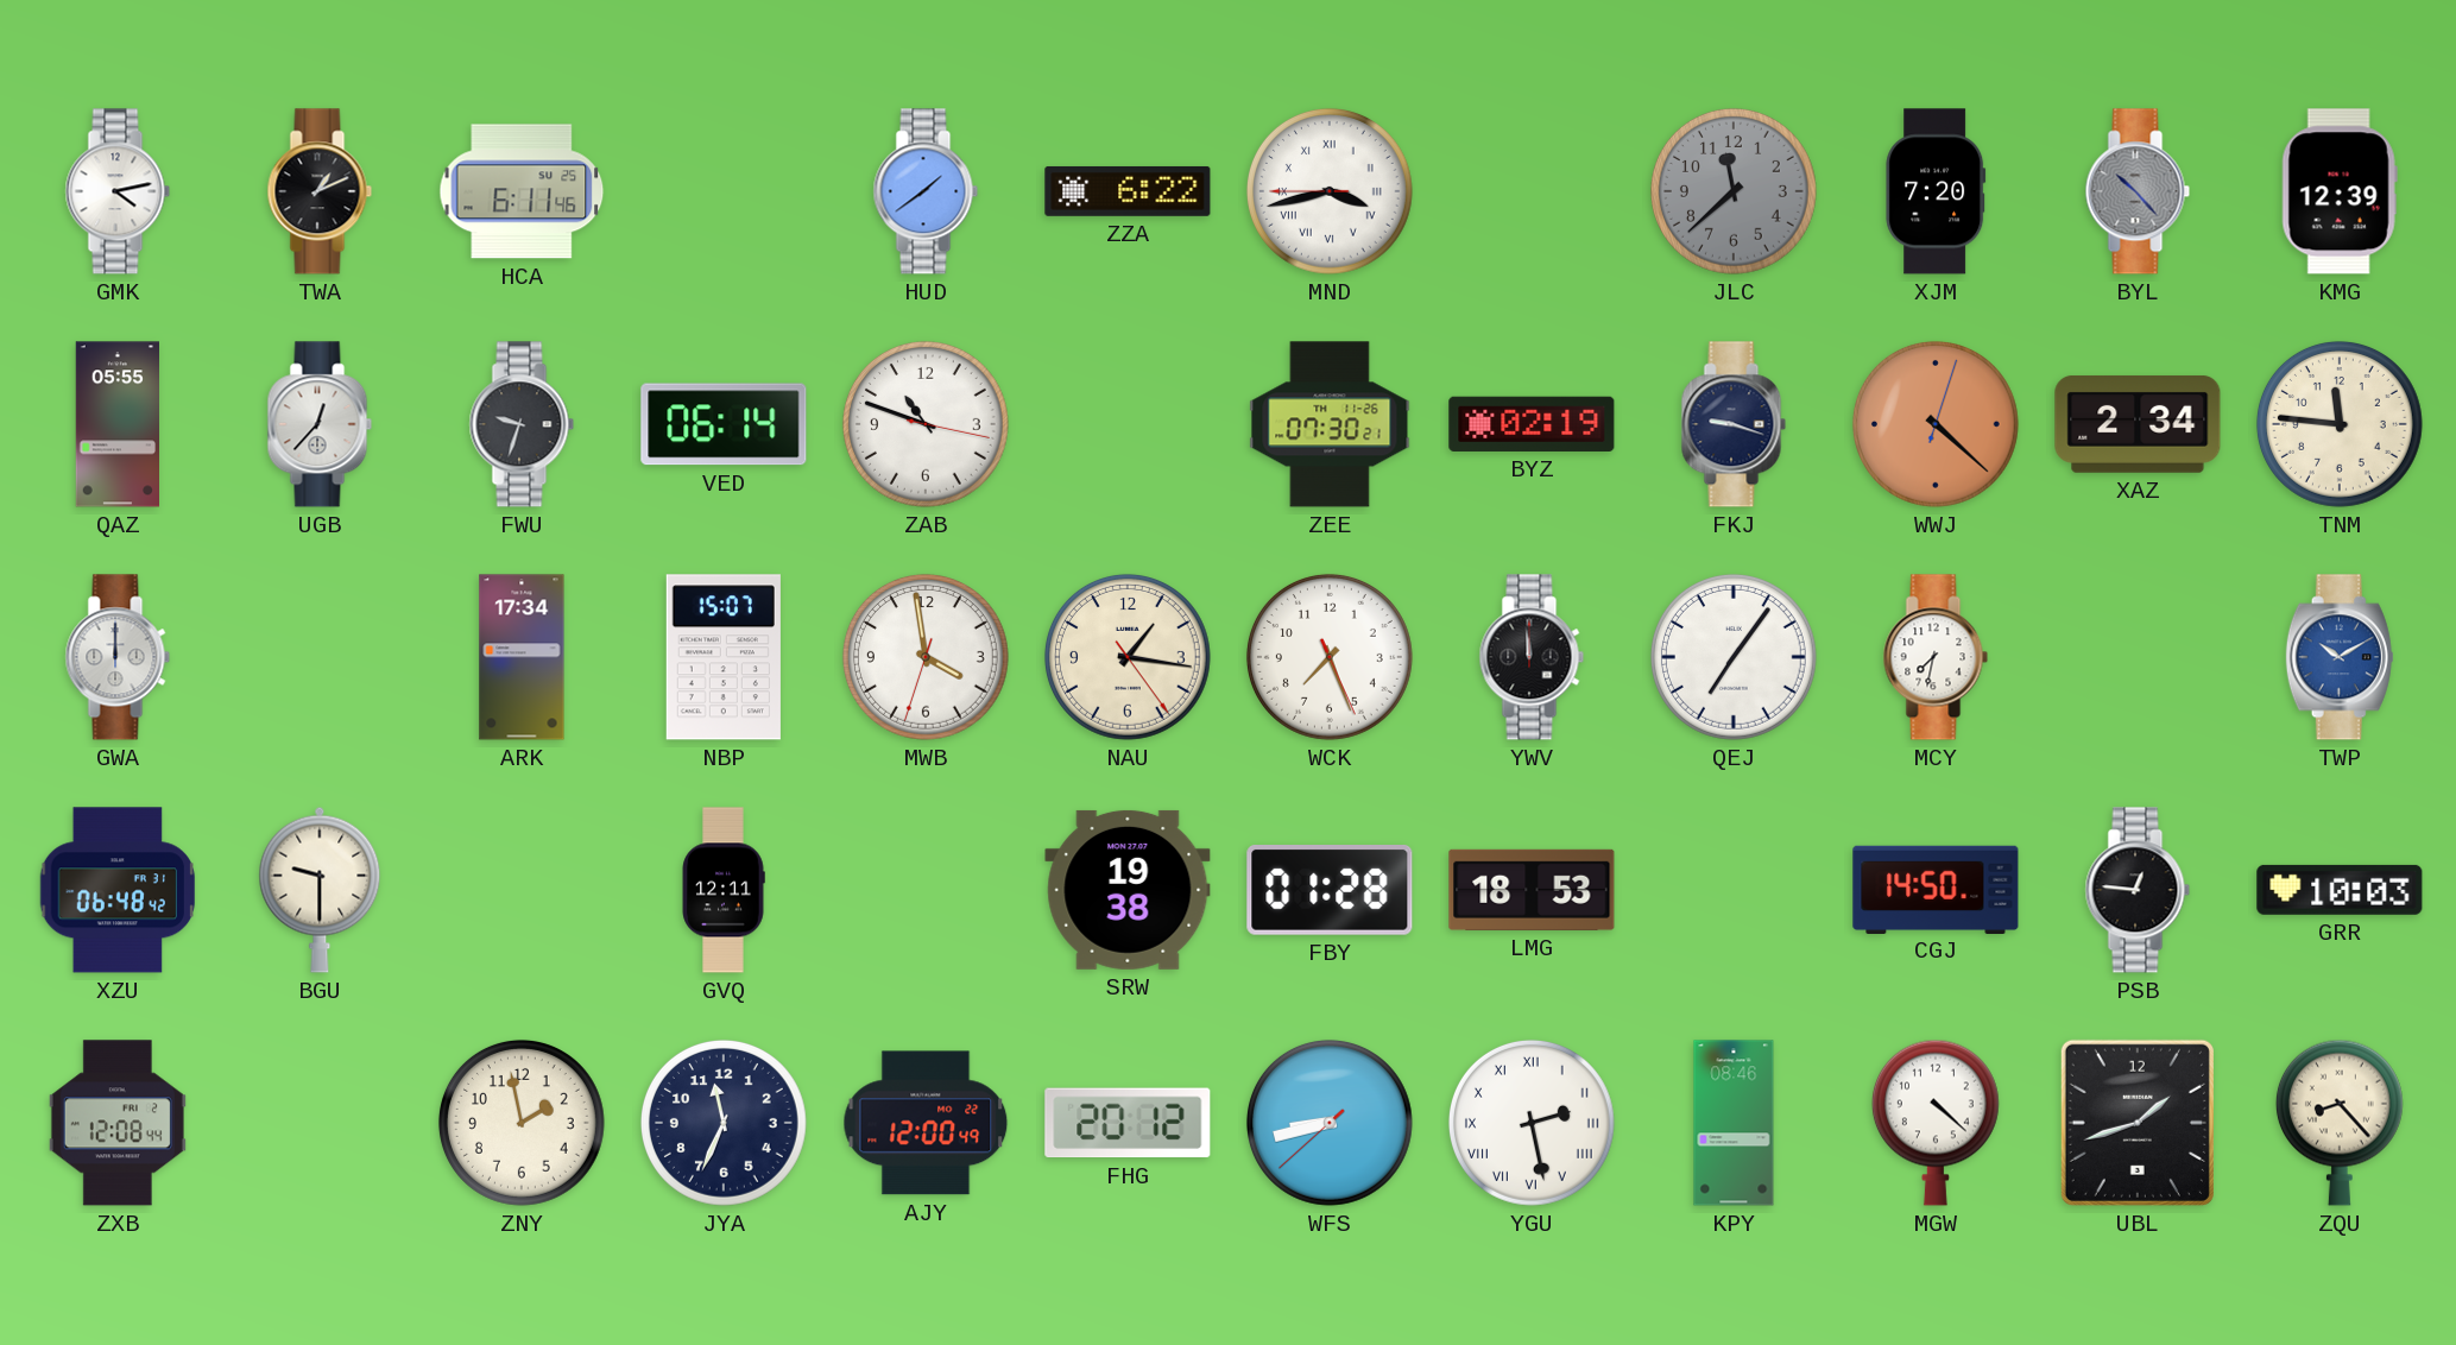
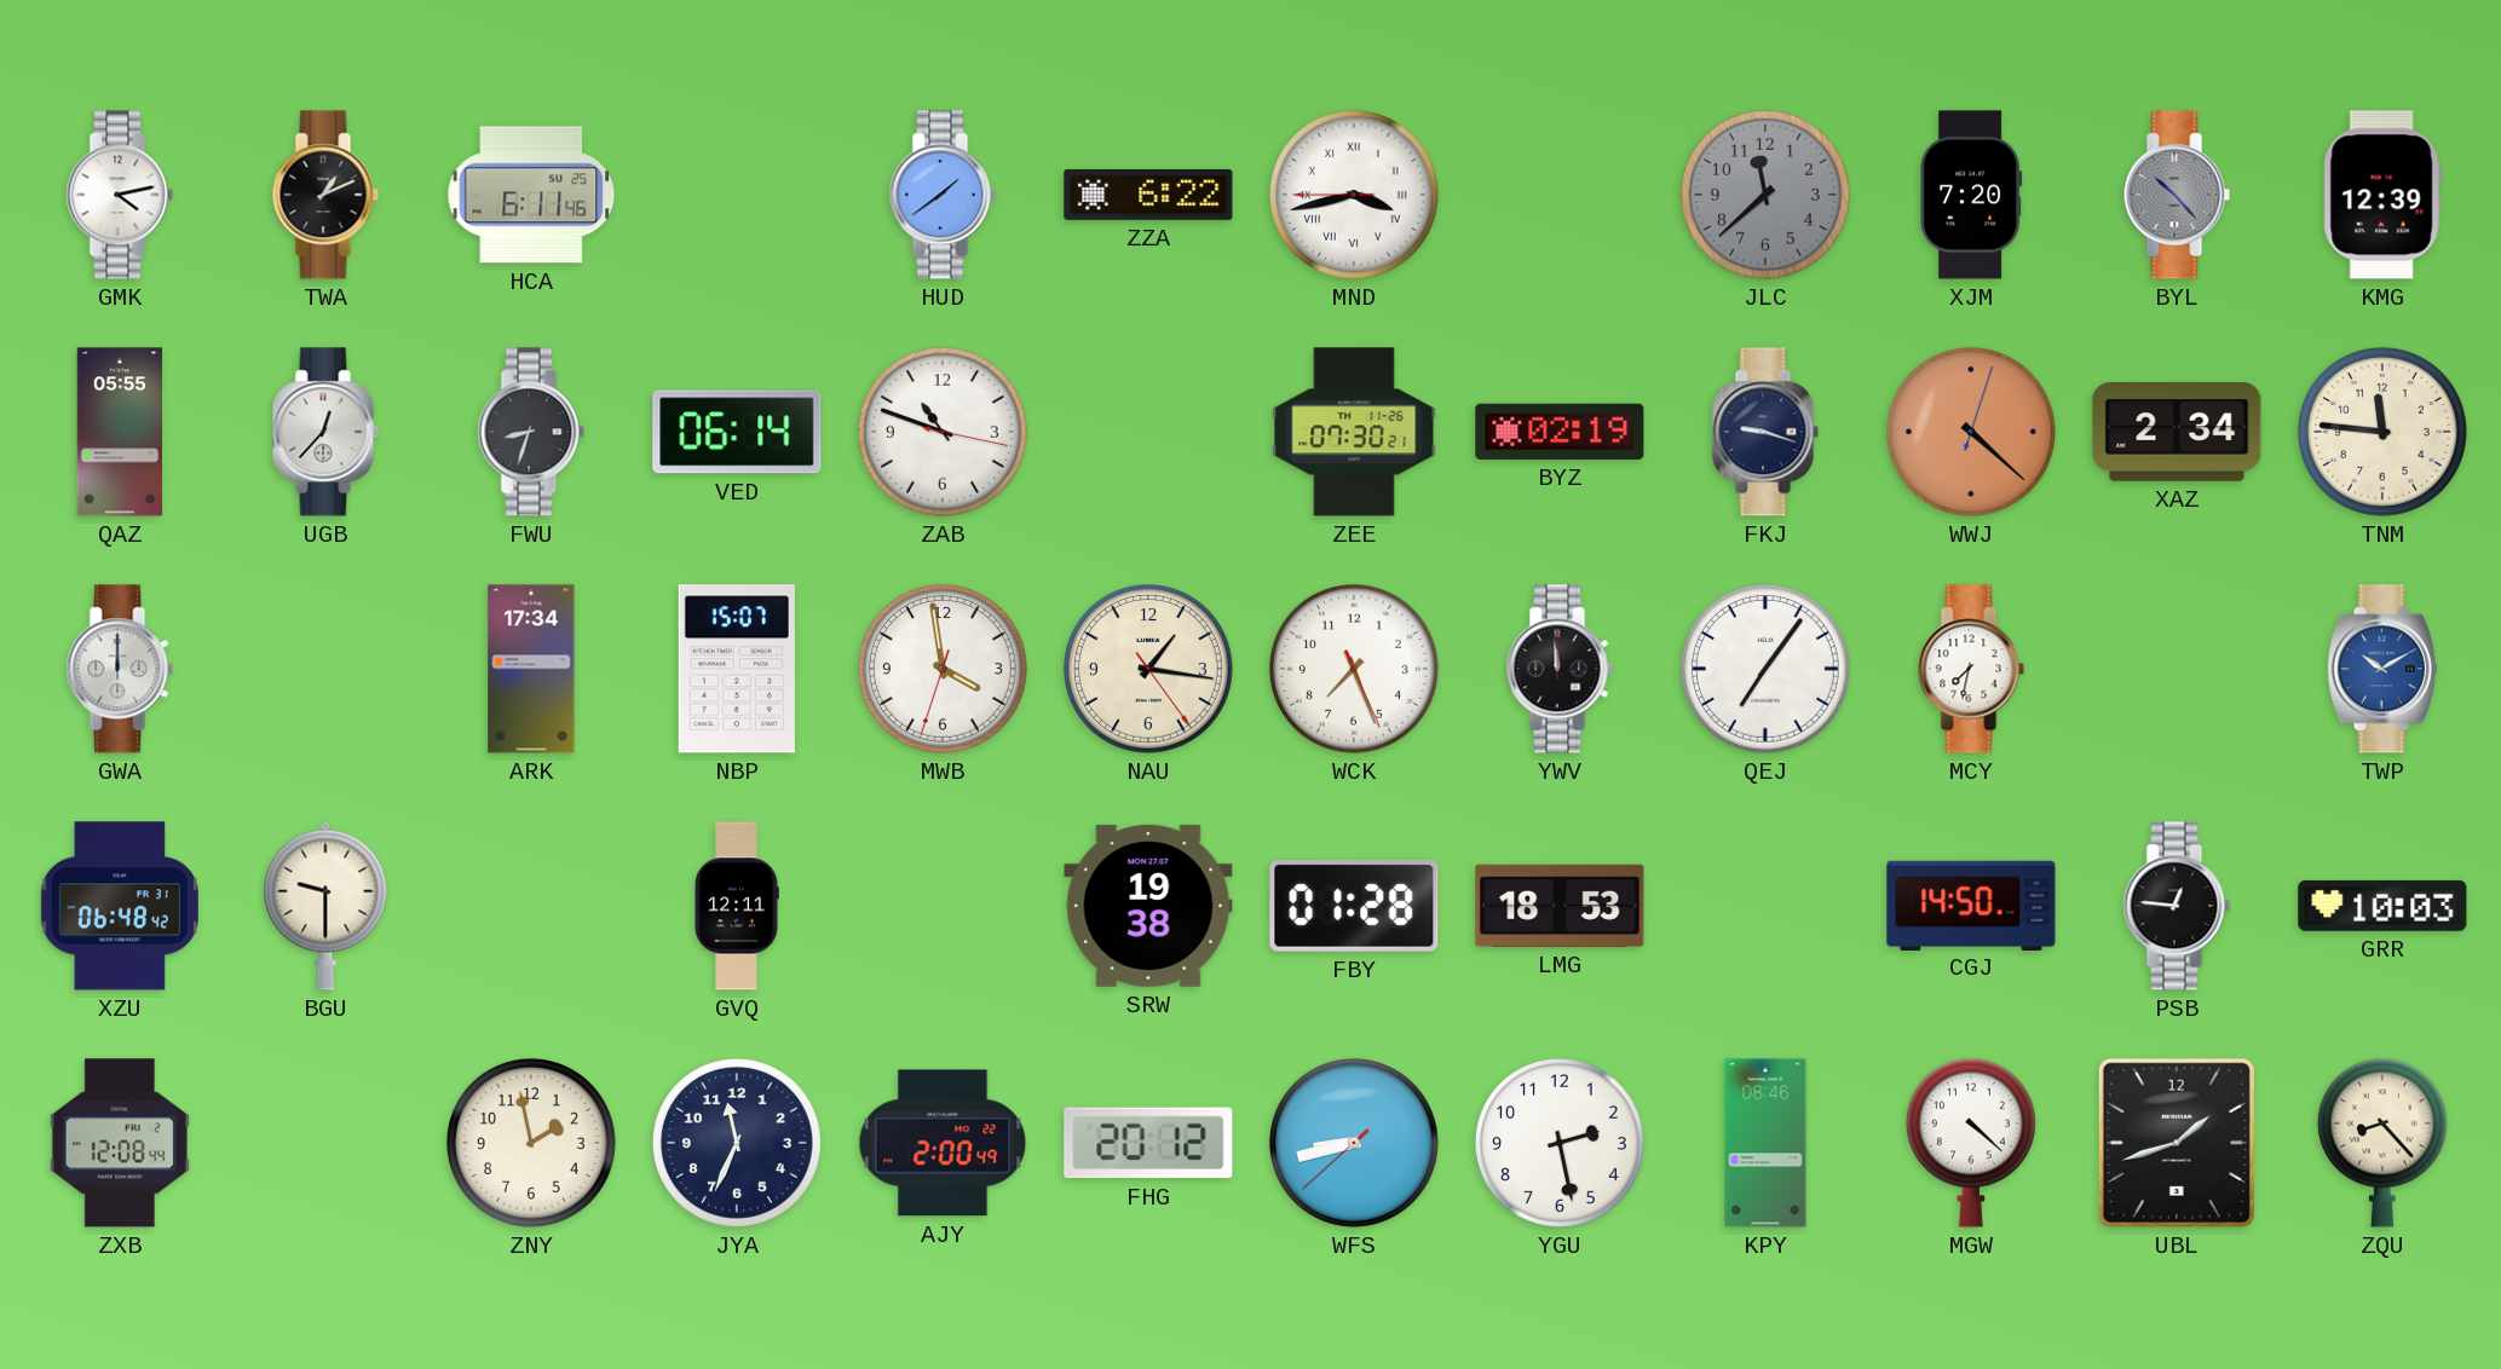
FWU: 9:33 -> 8:33
AJY: 12:00 -> 2:00
YGU numerals: Roman -> Arabic
